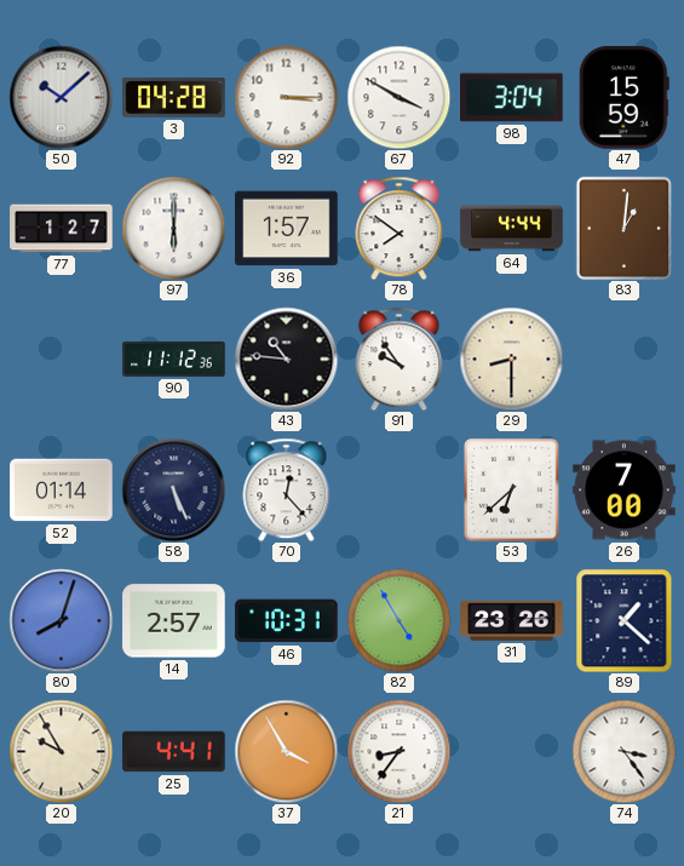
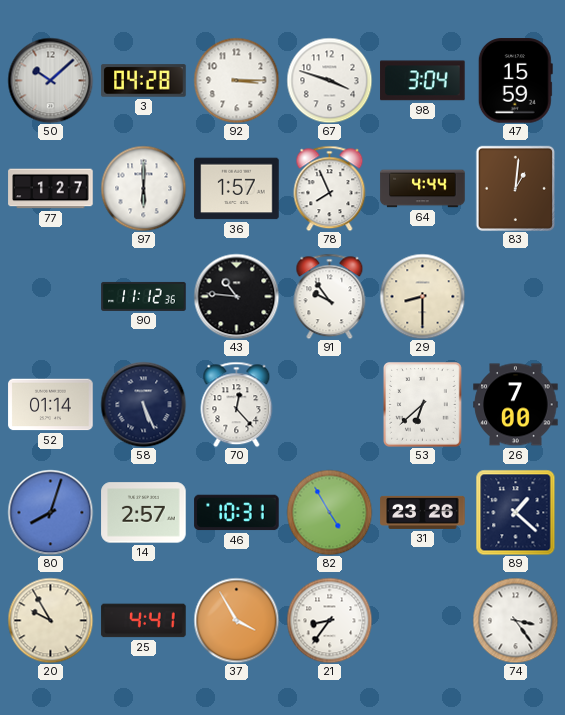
67: 3:50 -> 3:48
78: 7:51 -> 7:56
